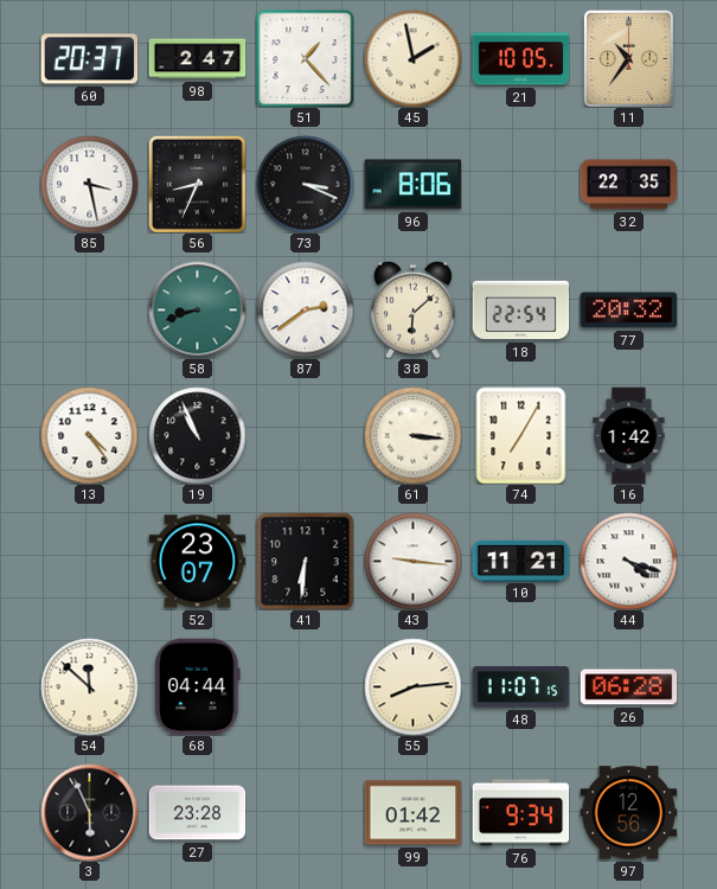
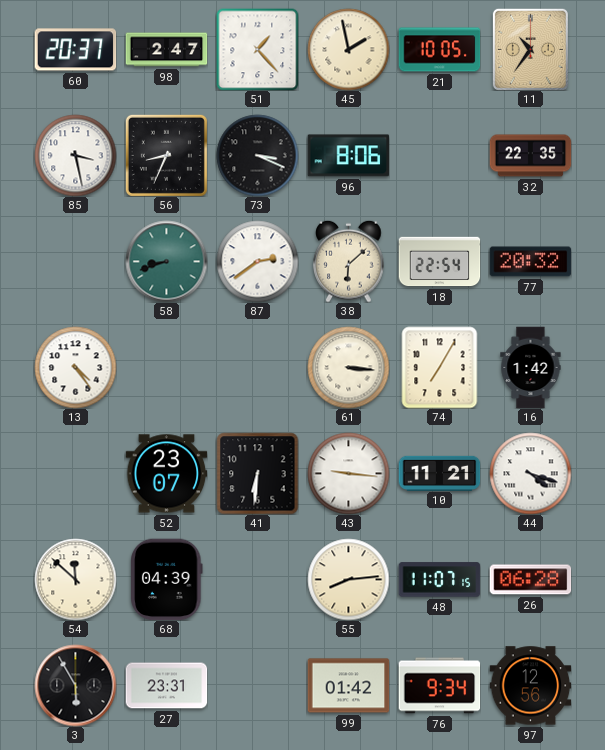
19: 10:56 -> none
68: 04:44 -> 04:39
3: 5:56 -> 5:55
27: 23:28 -> 23:31
